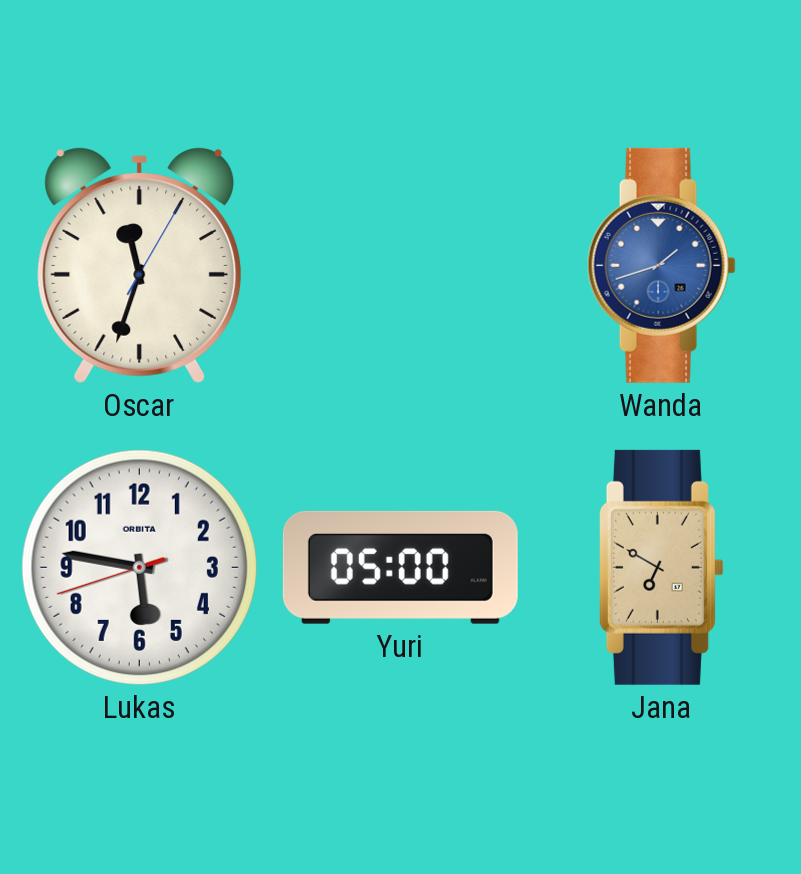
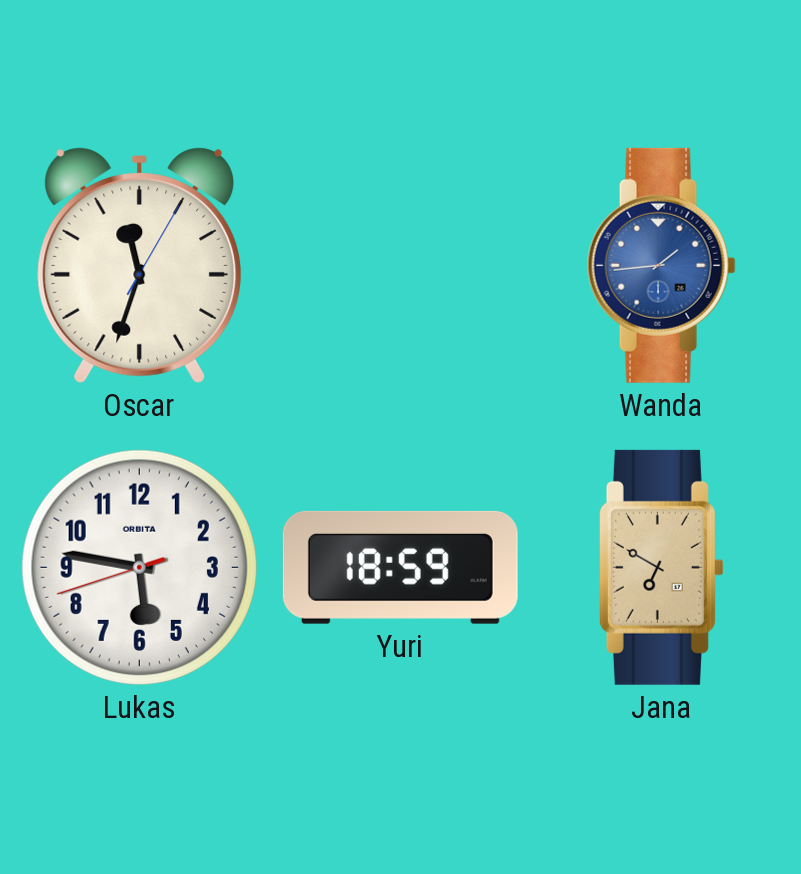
Wanda: 1:42 -> 1:44
Yuri: 05:00 -> 18:59
